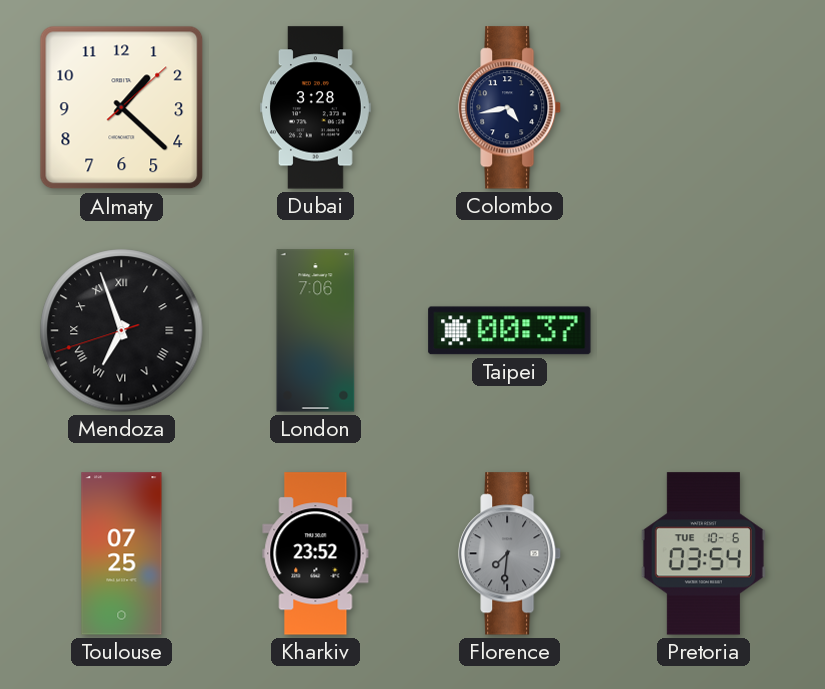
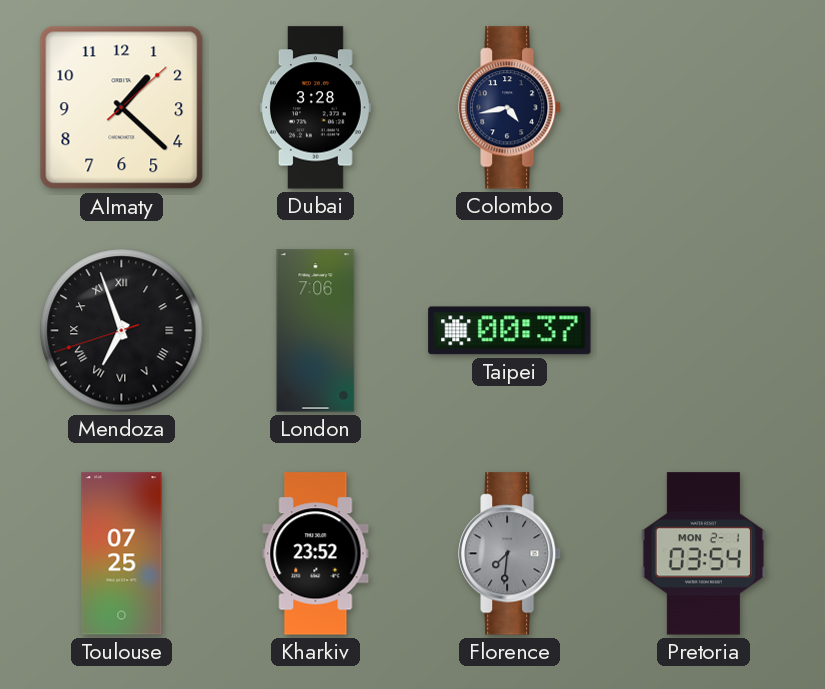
Pretoria date: TUE 10-6 -> MON 2-1
